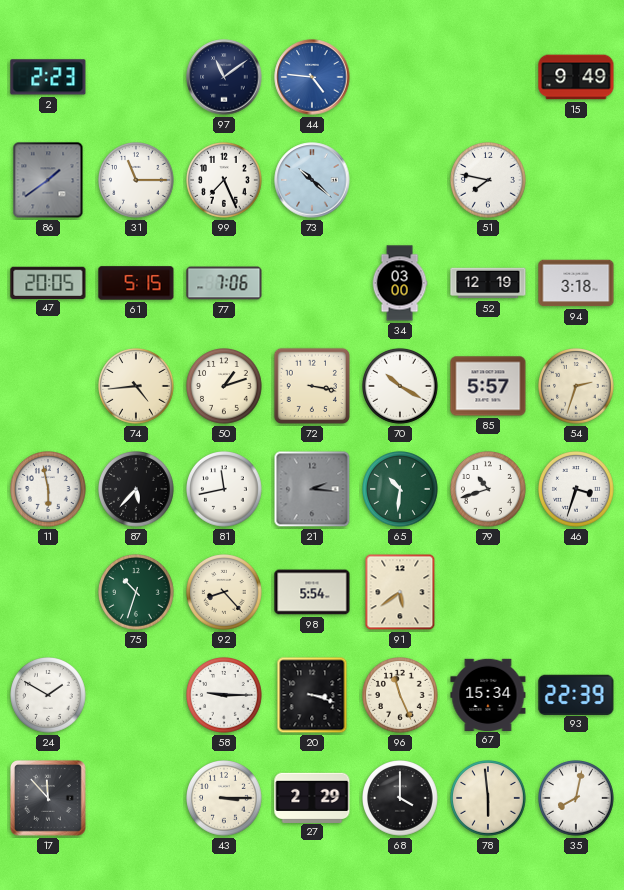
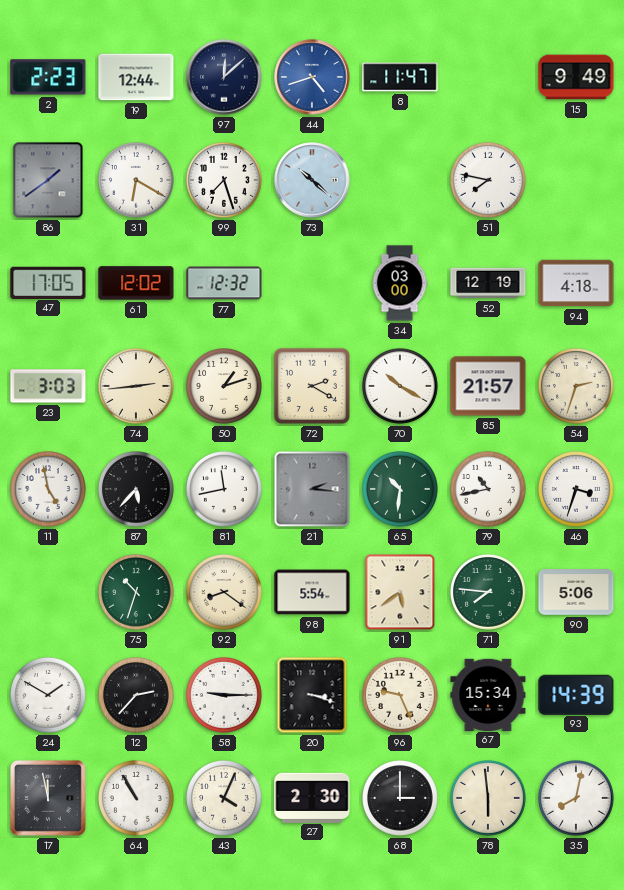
19: none -> 12:44
97: 11:09 -> 12:08
44: 4:46 -> 4:42
8: none -> 11:47
31: 11:15 -> 6:20
99: 7:26 -> 7:27
47: 20:05 -> 17:05
61: 5:15 -> 12:02
77: 7:06 -> 12:32
94: 3:18 -> 4:18
23: none -> 3:03
74: 4:44 -> 2:44
72: 3:17 -> 2:20
85: 5:57 -> 21:57
11: 5:58 -> 4:58
79: 10:42 -> 10:43
92: 8:23 -> 8:21
71: none -> 7:46
90: none -> 5:06
12: none -> 2:37
96: 11:26 -> 9:26
93: 22:39 -> 14:39
17: 11:53 -> 11:58
64: none -> 10:55
43: 3:15 -> 4:04
27: 2:29 -> 2:30
68: 4:00 -> 3:00
